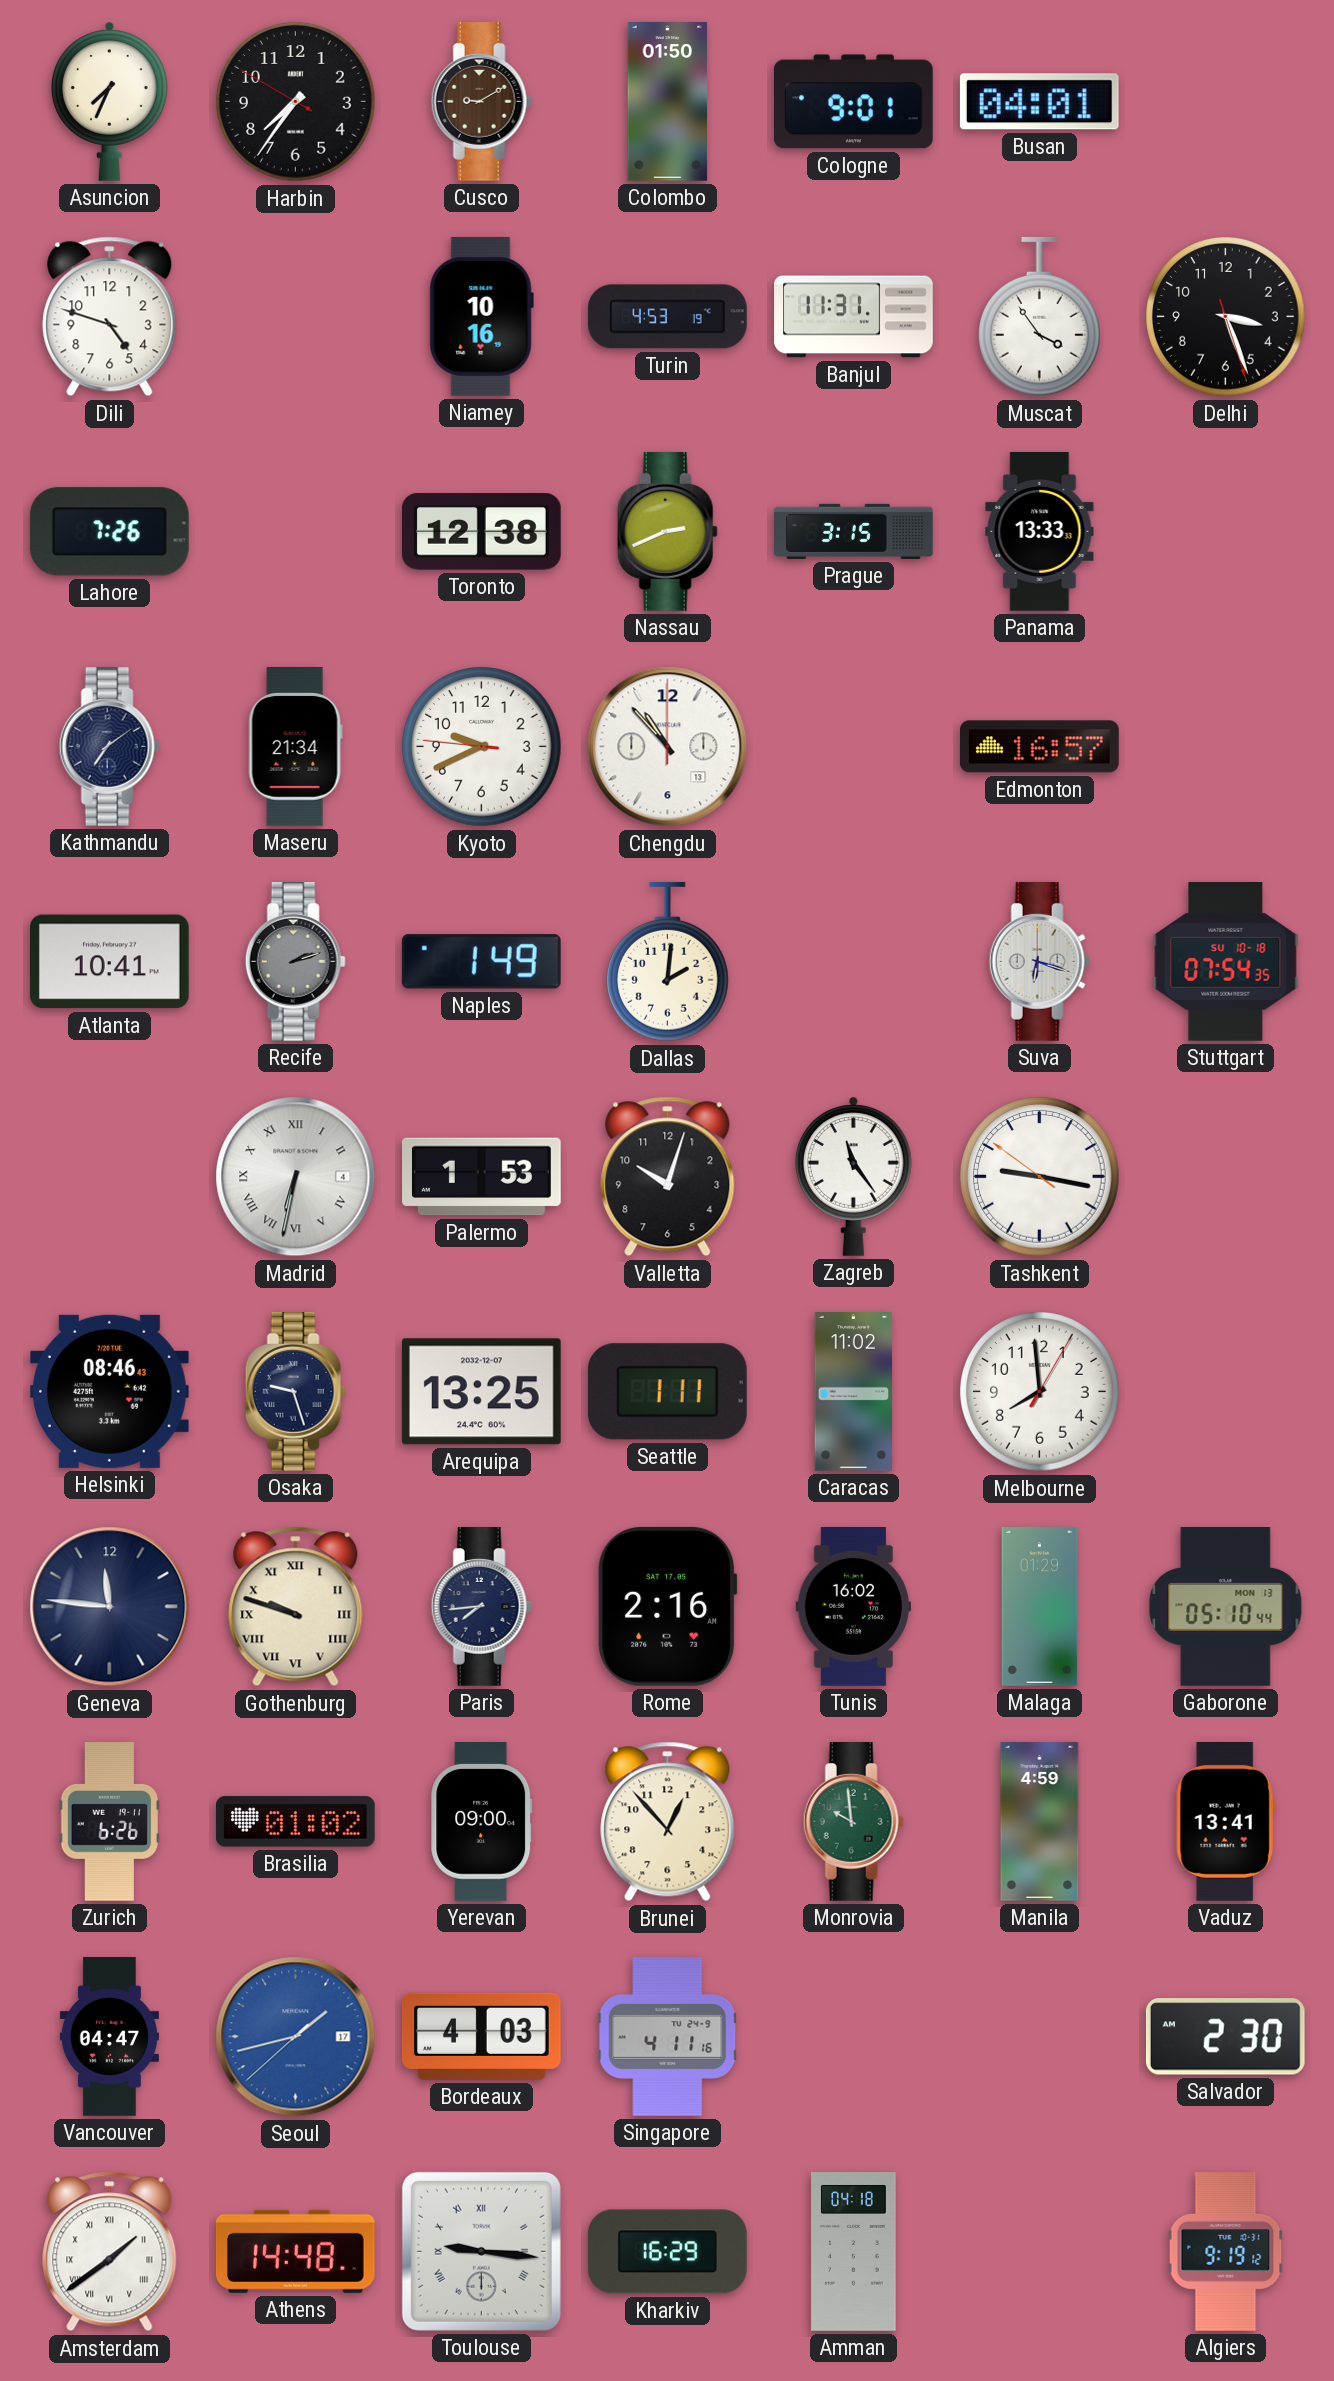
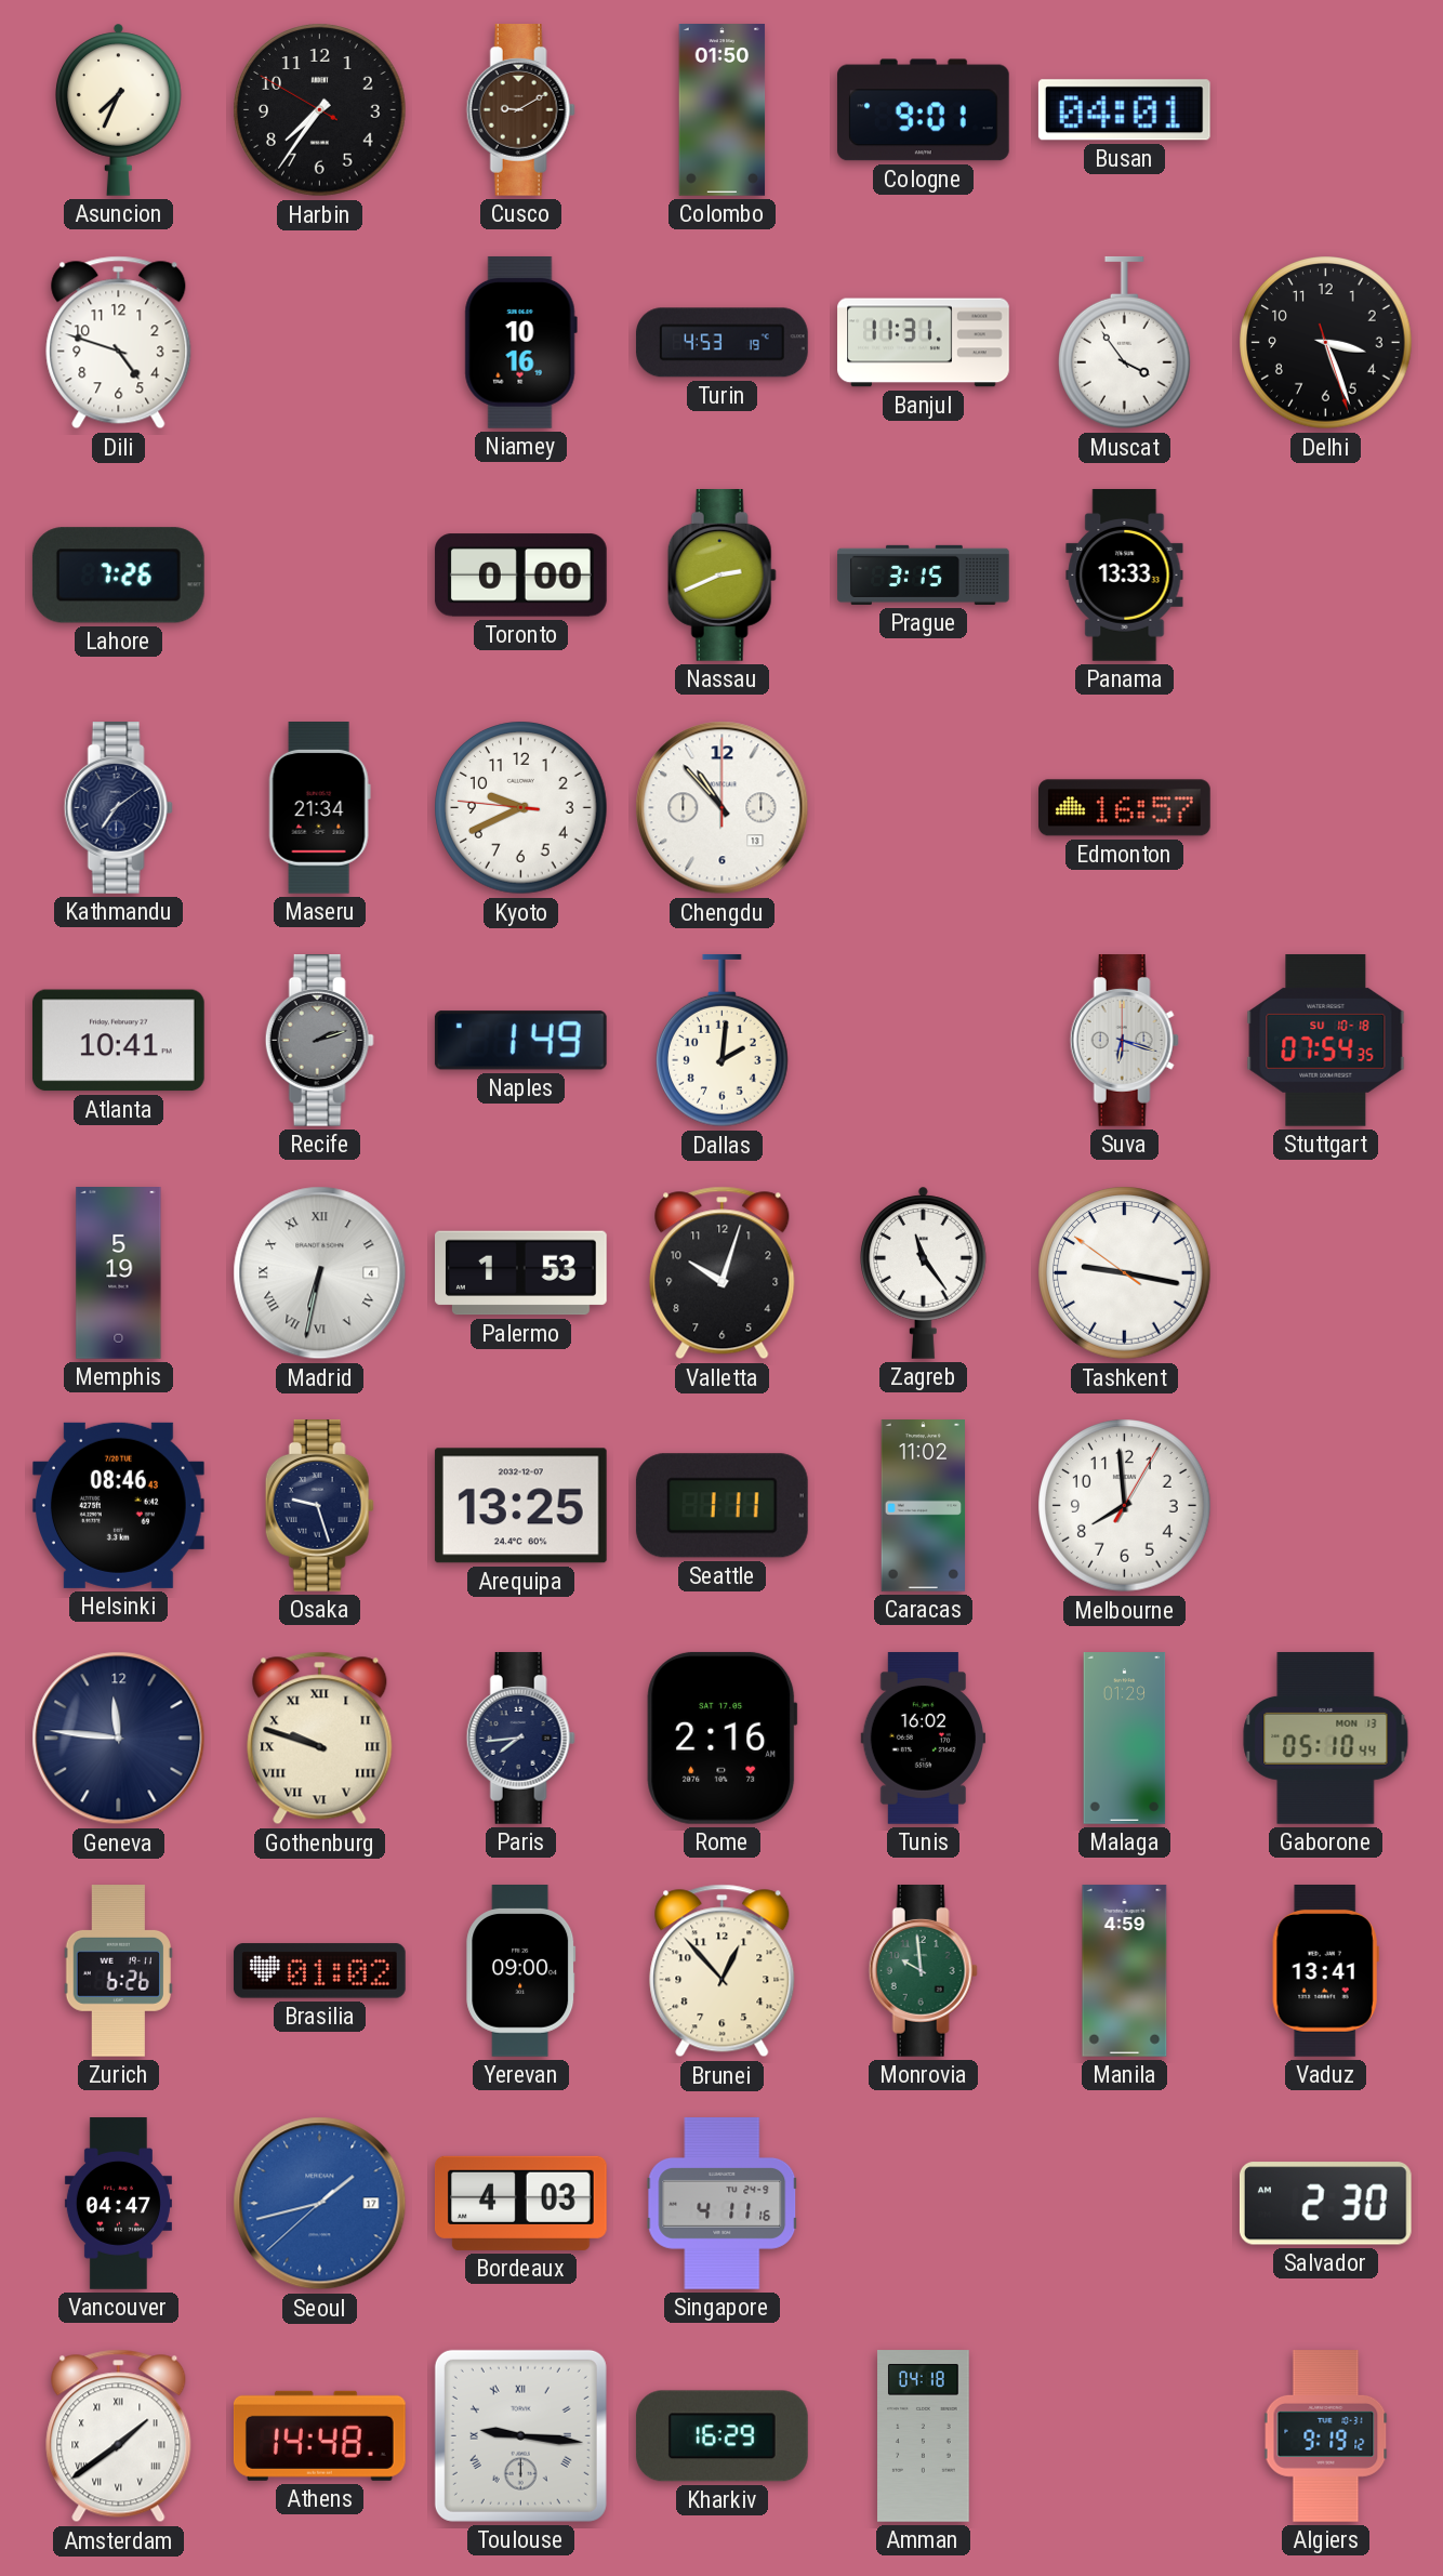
Toronto: 12:38 -> 0:00
Memphis: none -> 5:19
